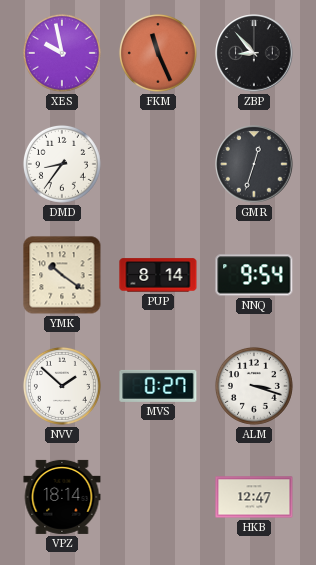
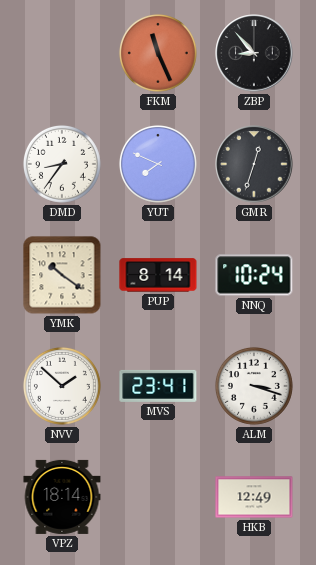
XES: 9:58 -> none
YUT: none -> 7:49
NNQ: 9:54 -> 10:24
MVS: 0:27 -> 23:41
HKB: 12:47 -> 12:49
